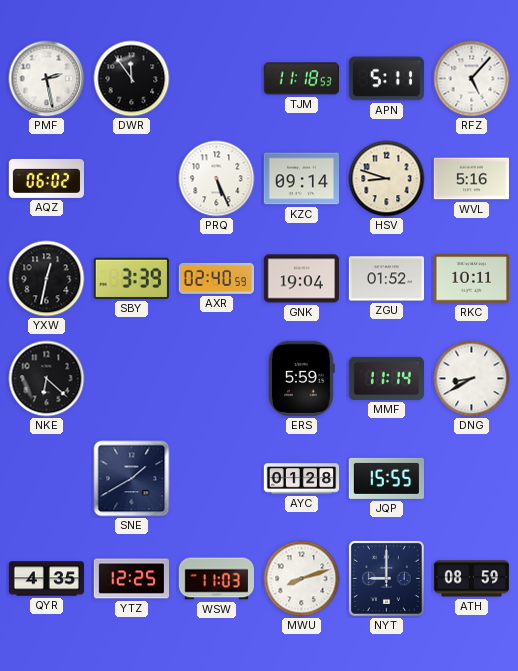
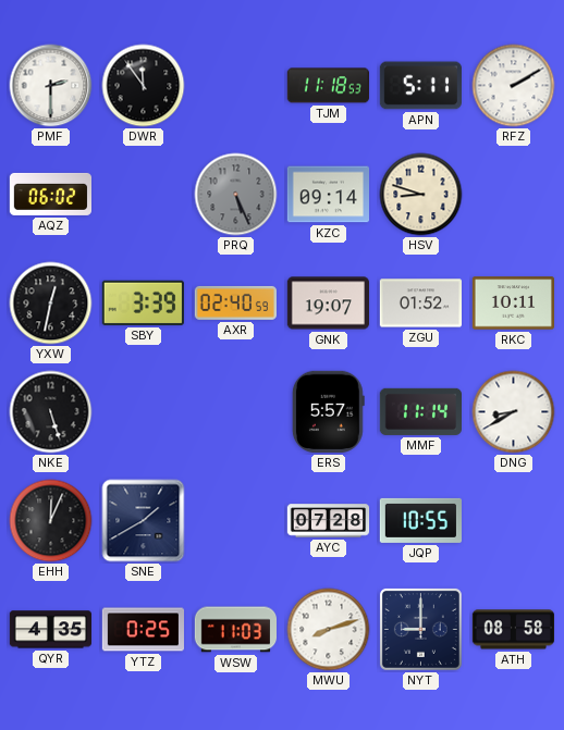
PMF: 2:28 -> 2:30
RFZ: 5:07 -> 2:10
PRQ dial: white -> grey
WVL: 5:16 -> none
GNK: 19:04 -> 19:07
NKE: 6:22 -> 5:27
ERS: 5:59 -> 5:57
EHH: none -> 12:04
AYC: 01:28 -> 07:28
JQP: 15:55 -> 10:55
YTZ: 12:25 -> 0:25
ATH: 08:59 -> 08:58
